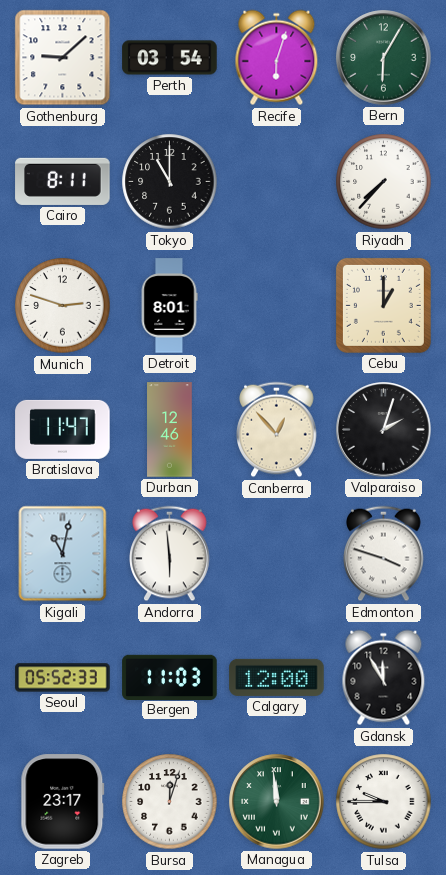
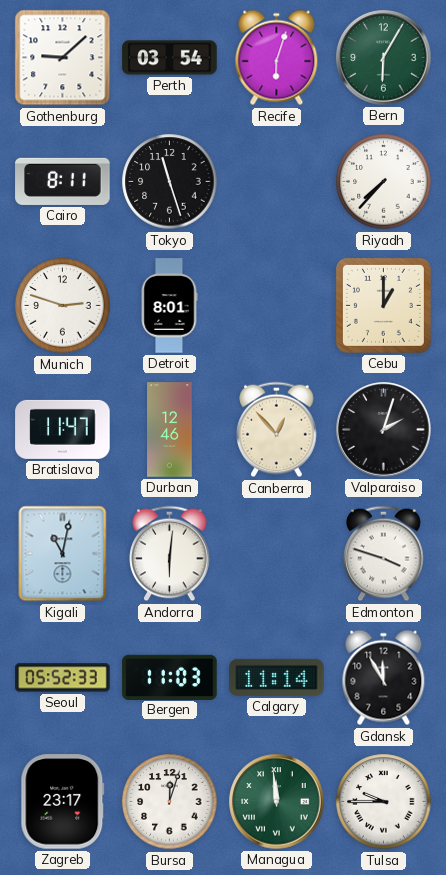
Tokyo: 11:00 -> 11:27
Andorra: 5:59 -> 6:01
Calgary: 12:00 -> 11:14
